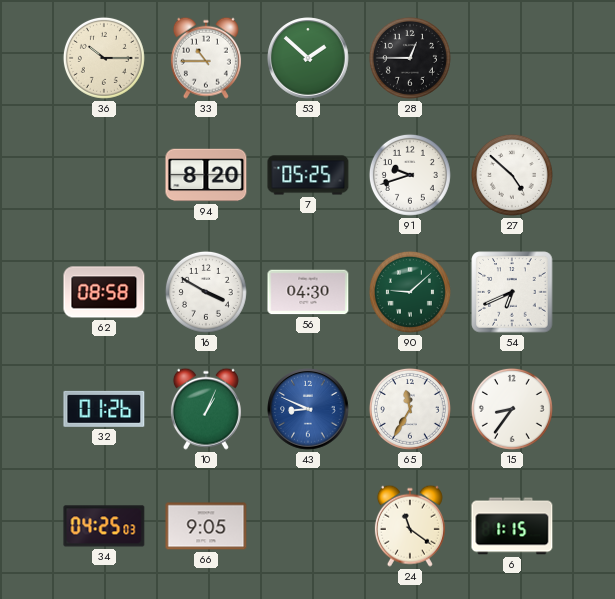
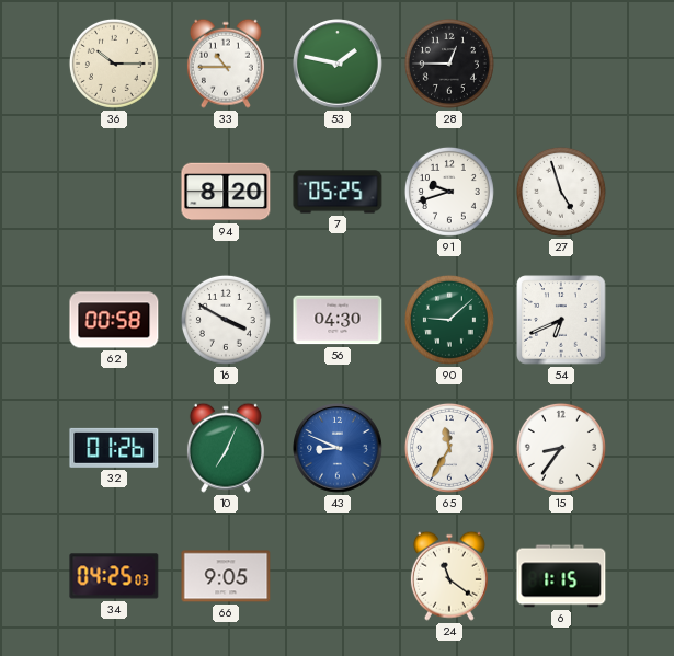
53: 1:52 -> 1:47
27: 4:52 -> 4:57
62: 08:58 -> 00:58
10: 1:04 -> 7:04
